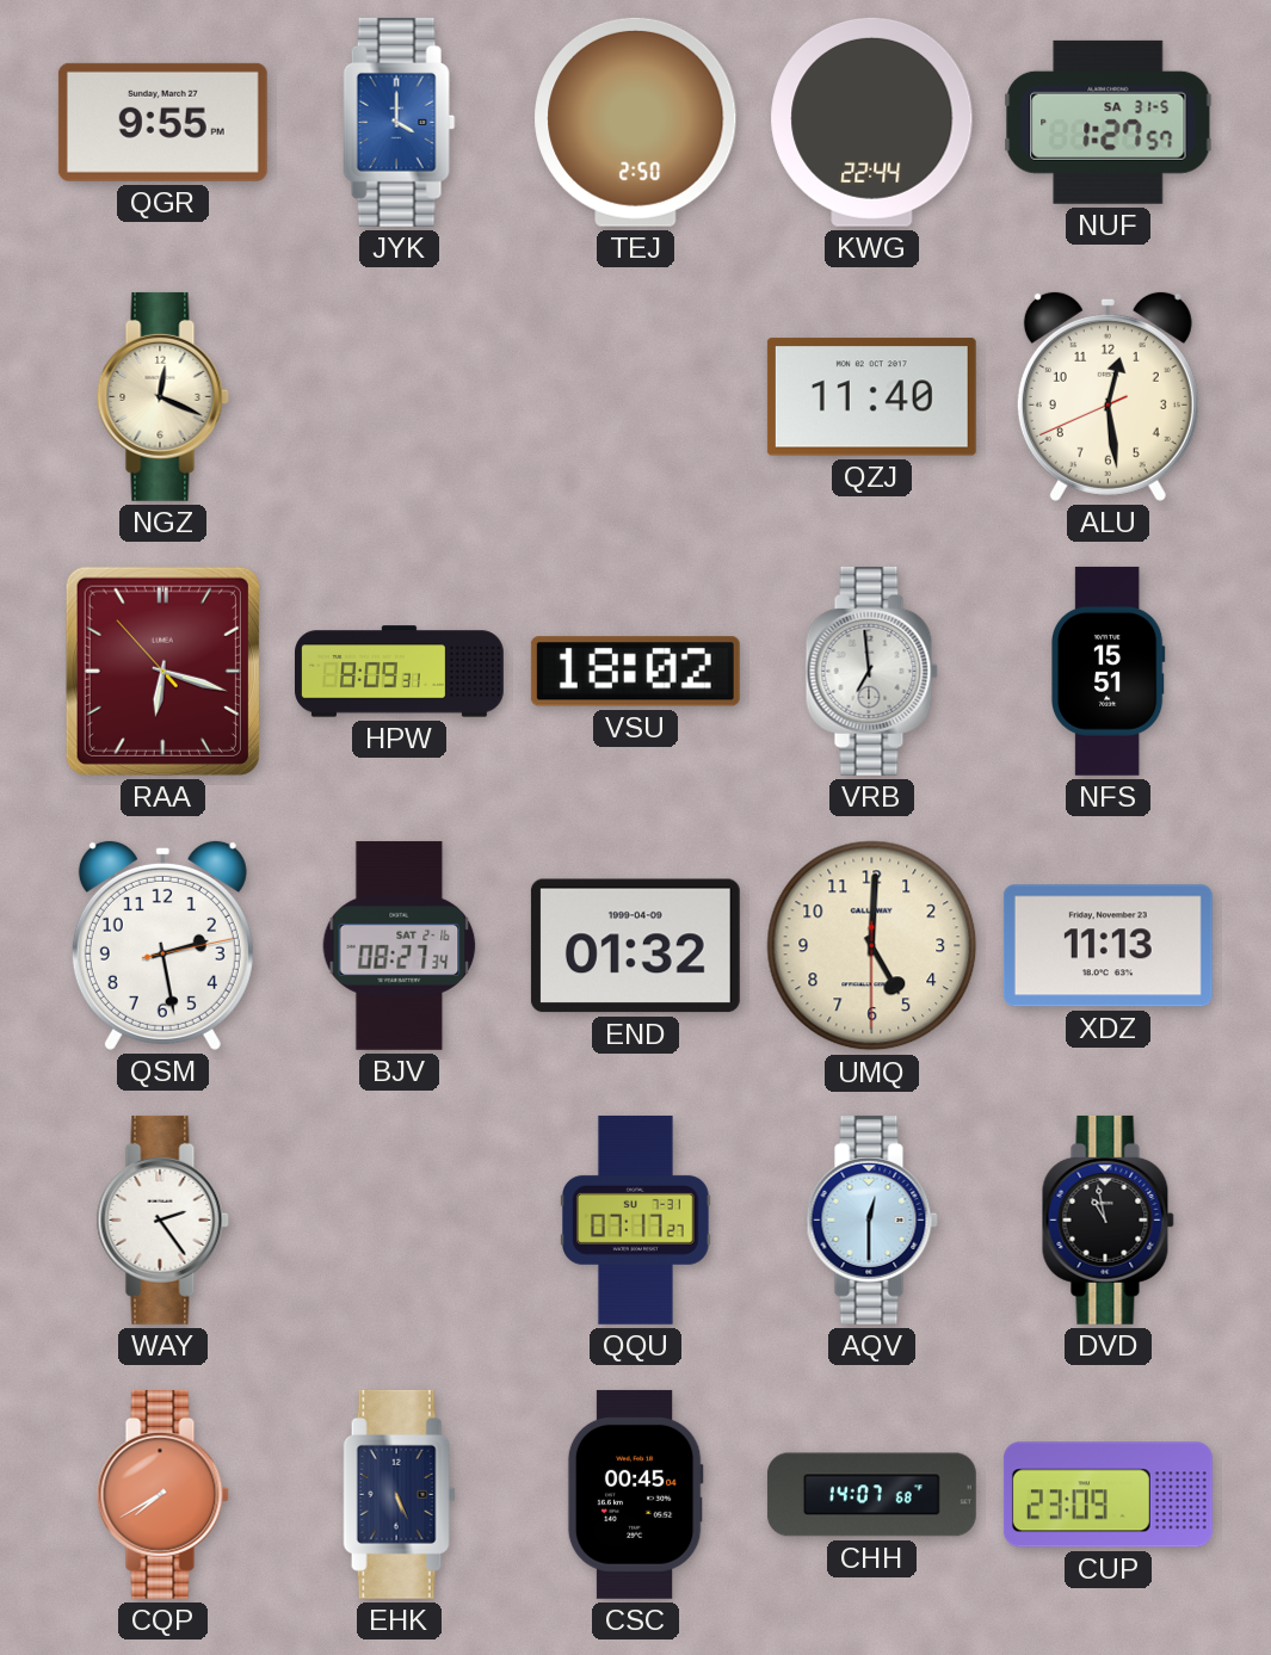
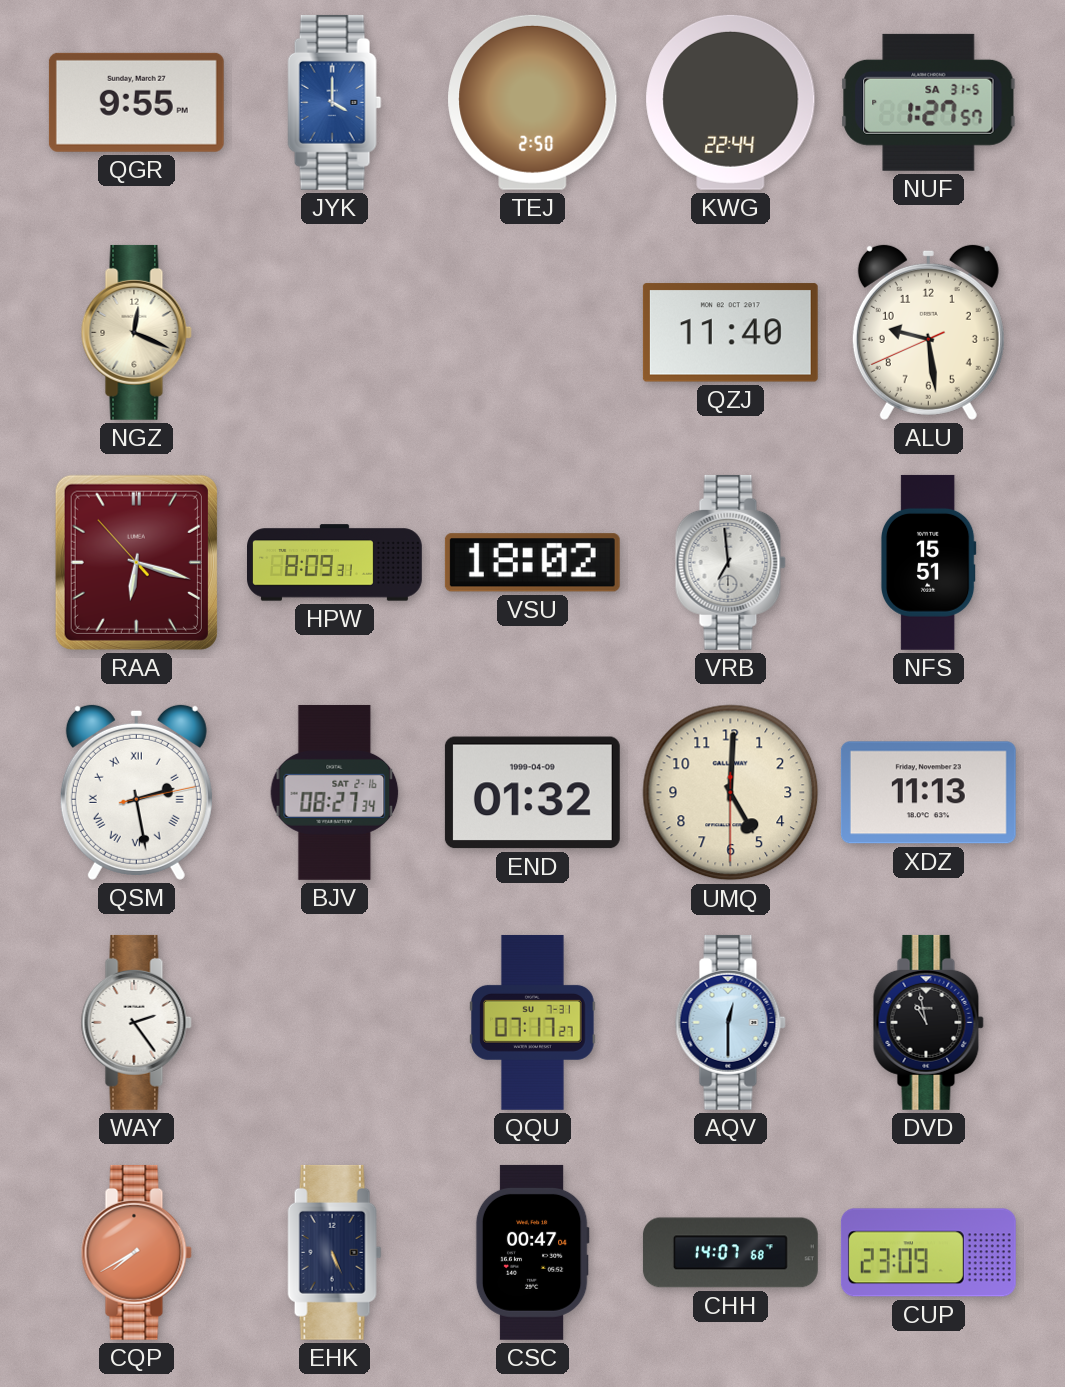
ALU: 12:28 -> 9:28
QSM numerals: Arabic -> Roman
CSC: 00:45 -> 00:47
